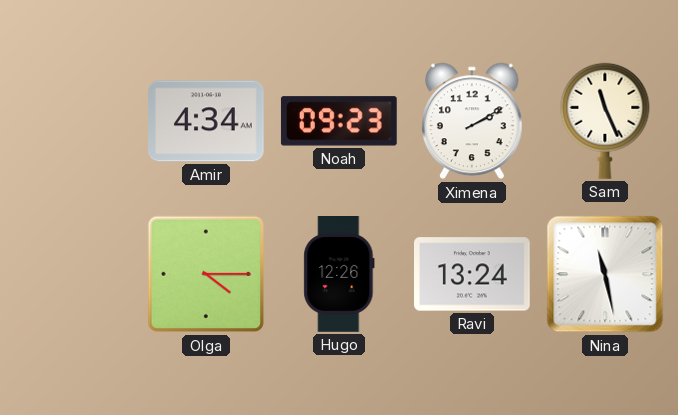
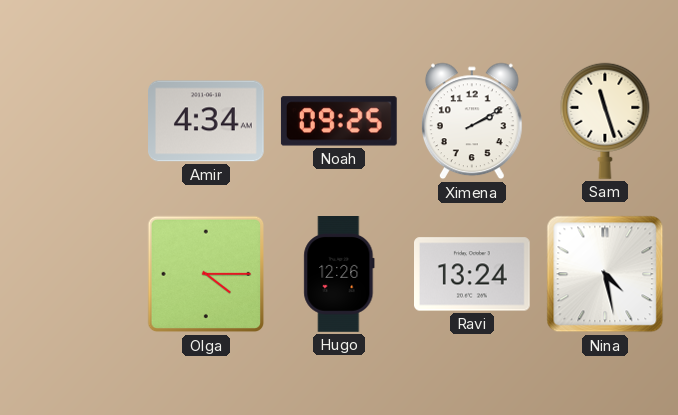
Noah: 09:23 -> 09:25
Sam: 11:26 -> 11:27
Nina: 11:28 -> 4:28
